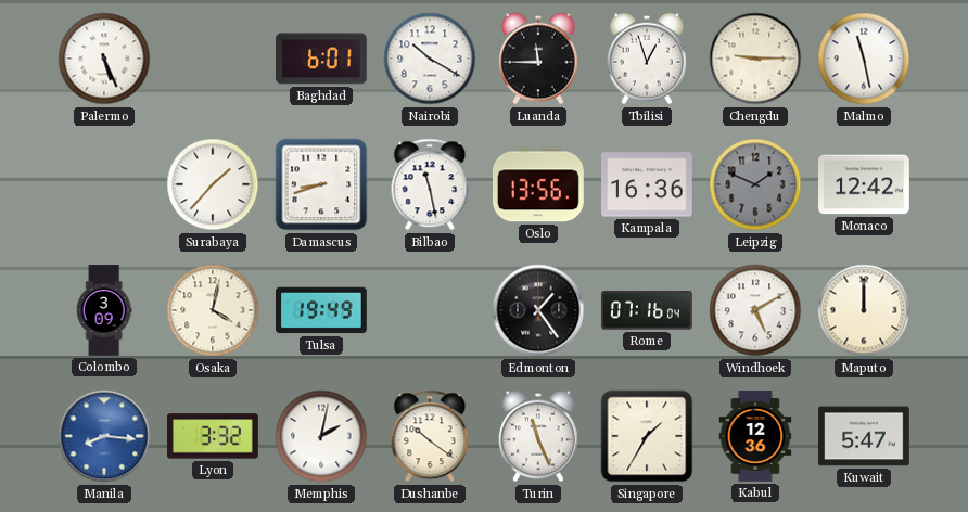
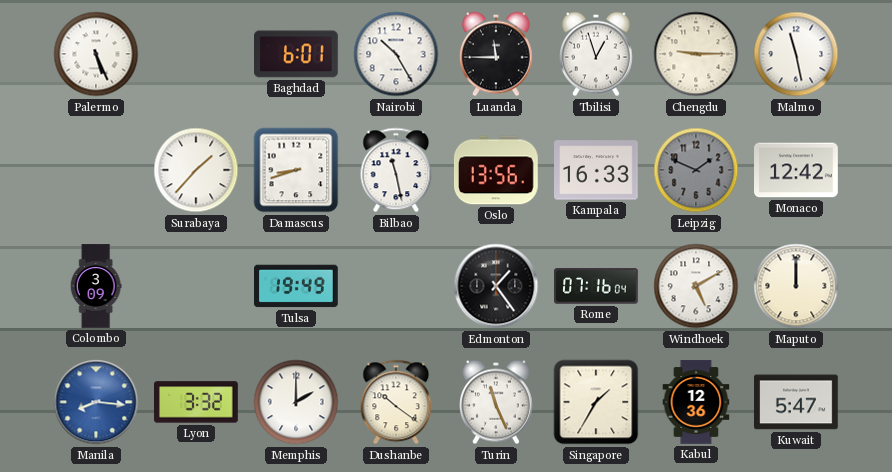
Nairobi: 10:20 -> 10:25
Kampala: 16:36 -> 16:33
Osaka: 4:02 -> none
Memphis: 2:02 -> 2:00
